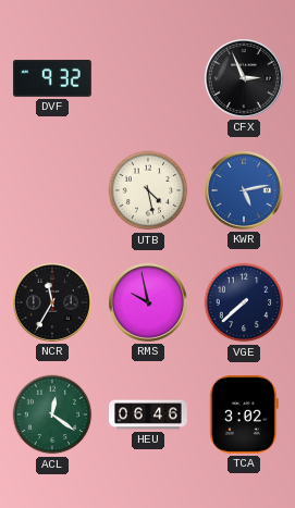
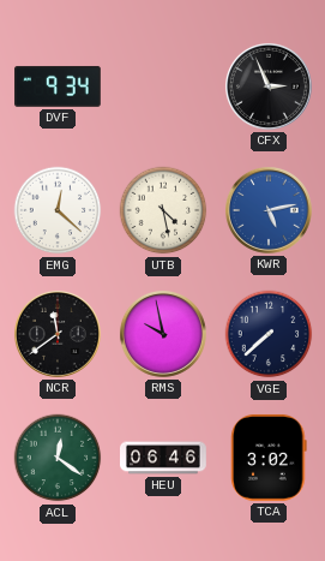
DVF: 9:32 -> 9:34
EMG: none -> 12:22
NCR: 11:35 -> 11:39
